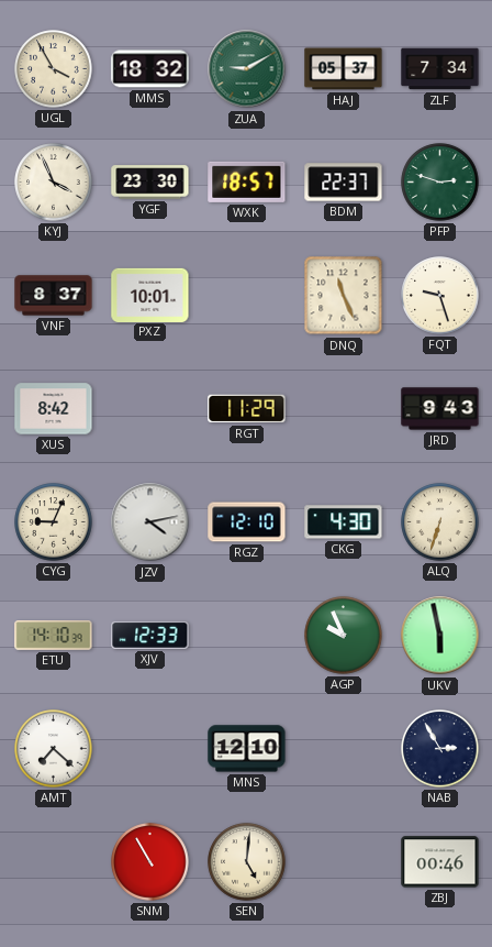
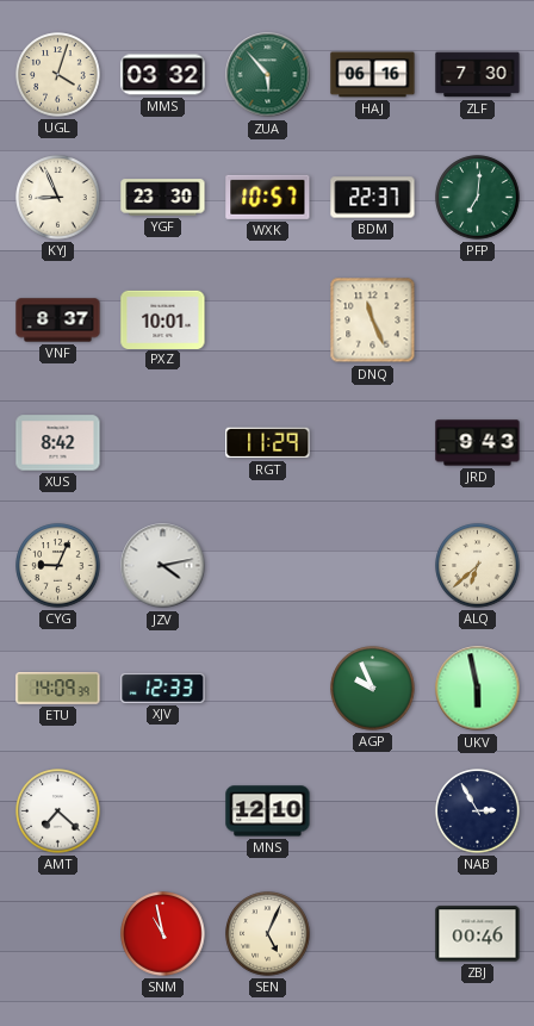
UGL: 3:55 -> 4:03
MMS: 18:32 -> 03:32
ZUA: 9:10 -> 5:53
HAJ: 05:37 -> 06:16
ZLF: 7:34 -> 7:30
KYJ: 3:56 -> 8:56
WXK: 18:57 -> 10:57
PFP: 2:48 -> 7:01
FQT: 9:27 -> none
RGZ: 12:10 -> none
CKG: 4:30 -> none
ALQ: 6:33 -> 6:38
ETU: 14:10 -> 14:09
SNM: 10:55 -> 10:58
SEN: 5:01 -> 5:04
